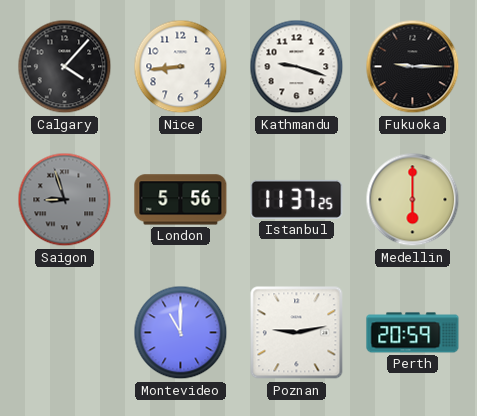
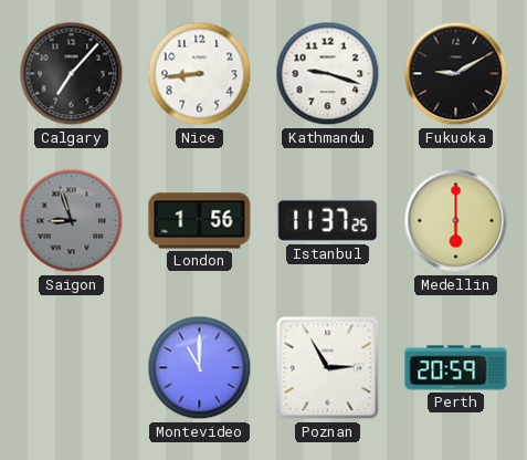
Calgary: 4:07 -> 7:07
Fukuoka: 9:15 -> 9:10
London: 5:56 -> 1:56
Poznan: 9:13 -> 2:55
